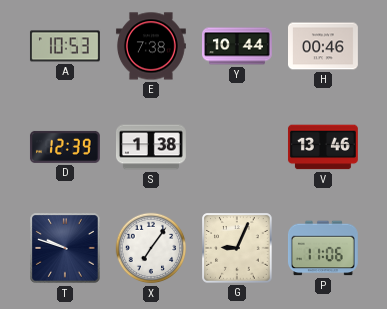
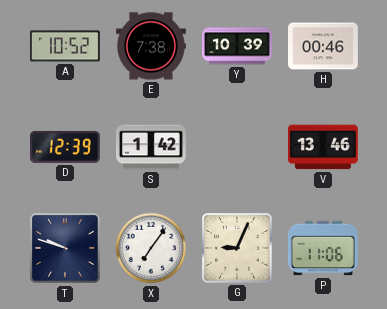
A: 10:53 -> 10:52
Y: 10:44 -> 10:39
S: 1:38 -> 1:42
